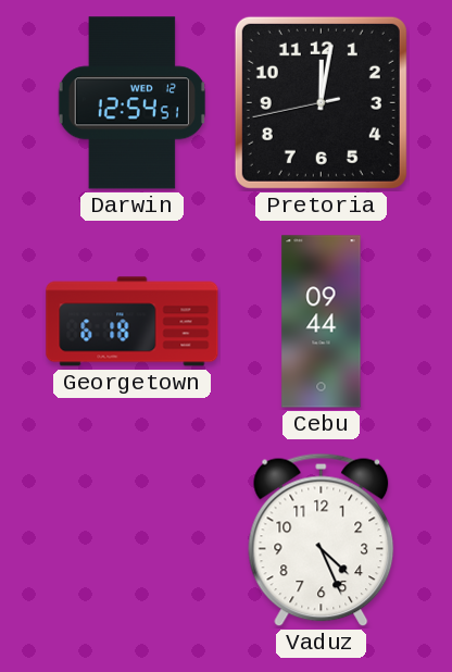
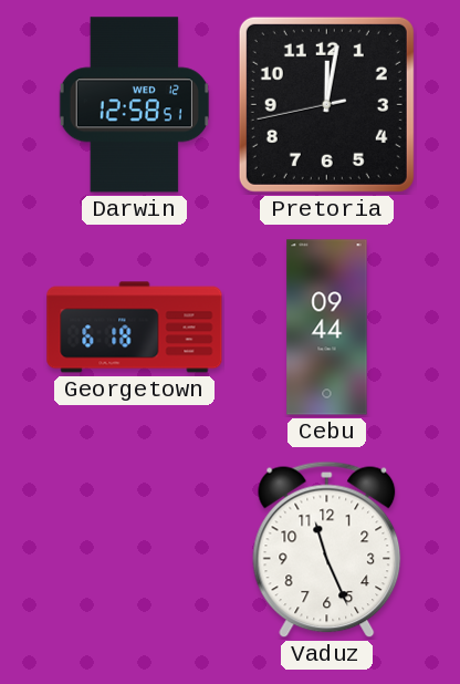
Darwin: 12:54 -> 12:58
Vaduz: 4:26 -> 11:26
